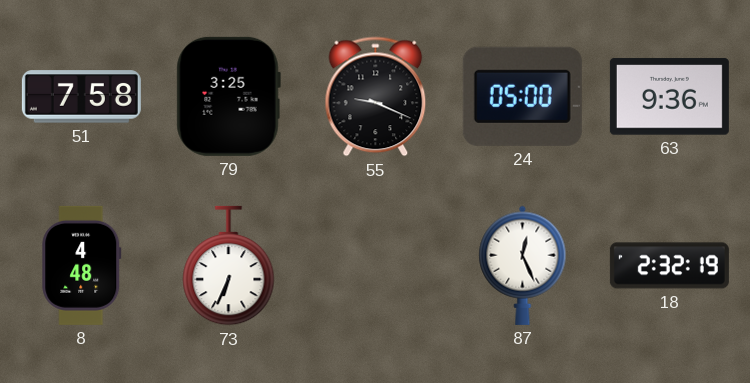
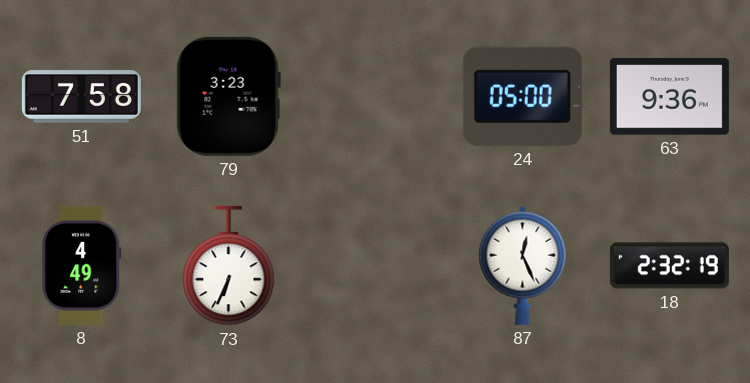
79: 3:25 -> 3:23
55: 9:19 -> none
8: 4:48 -> 4:49
